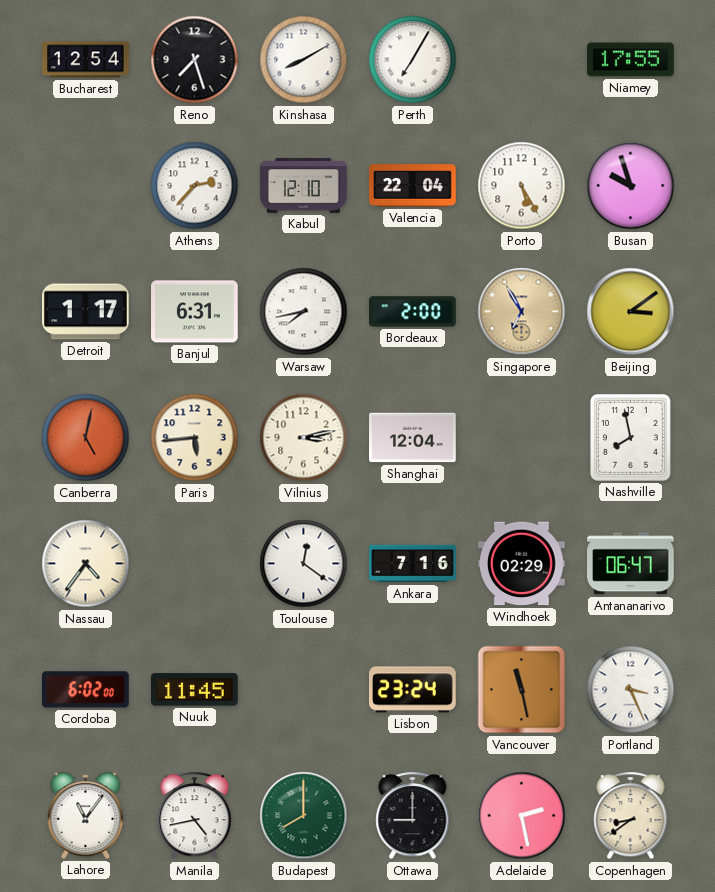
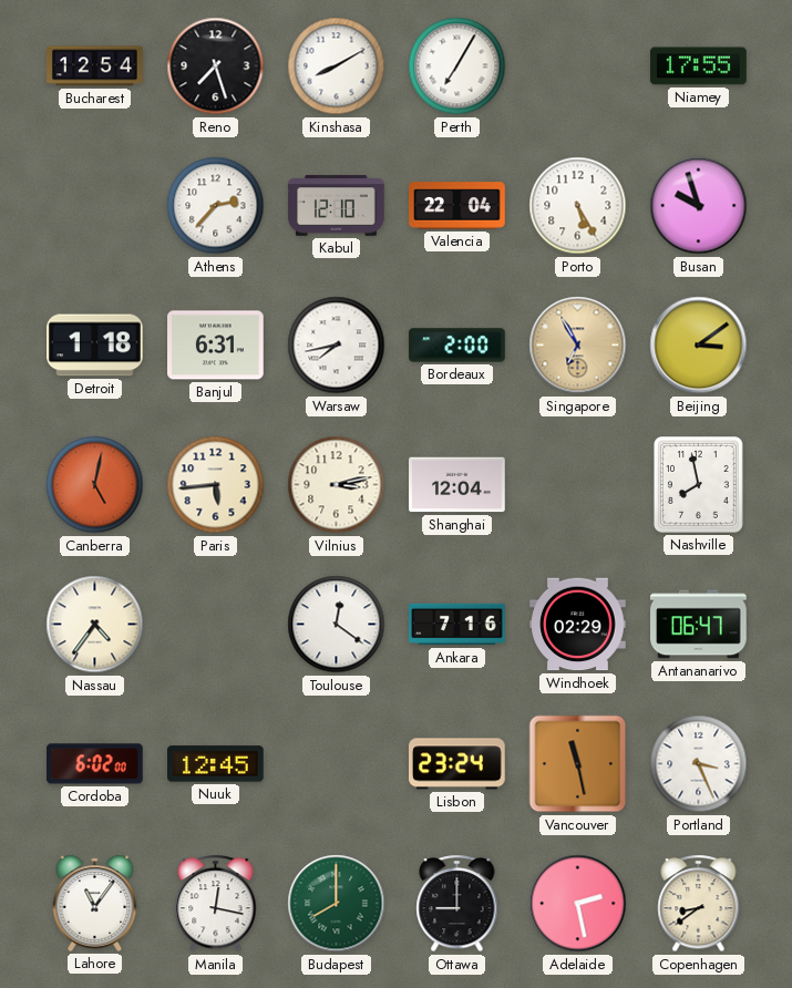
Detroit: 1:17 -> 1:18
Nuuk: 11:45 -> 12:45
Manila: 4:43 -> 12:17
